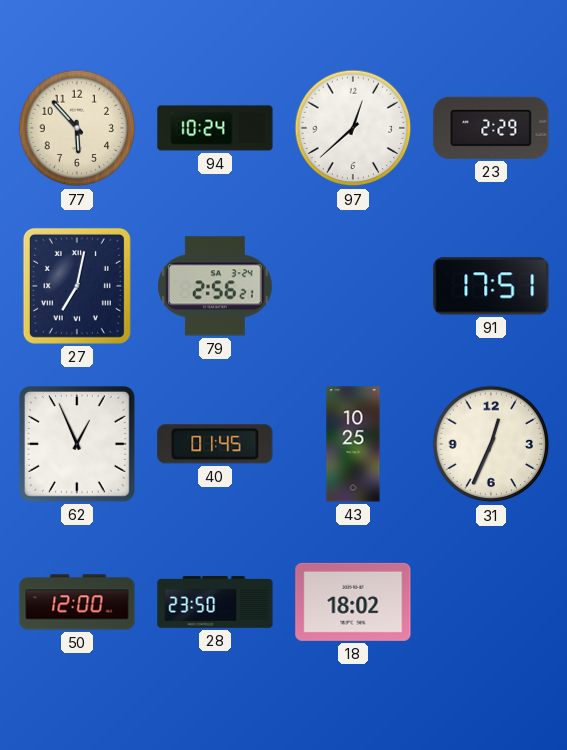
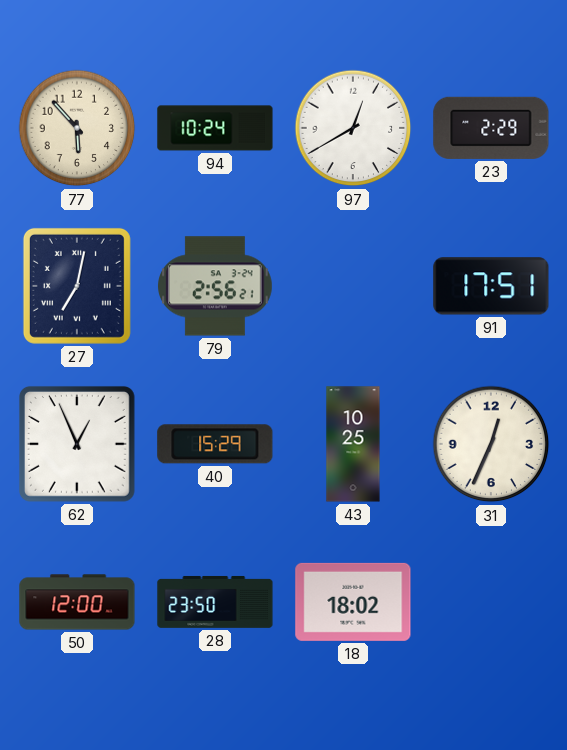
97: 12:38 -> 12:40
40: 01:45 -> 15:29
